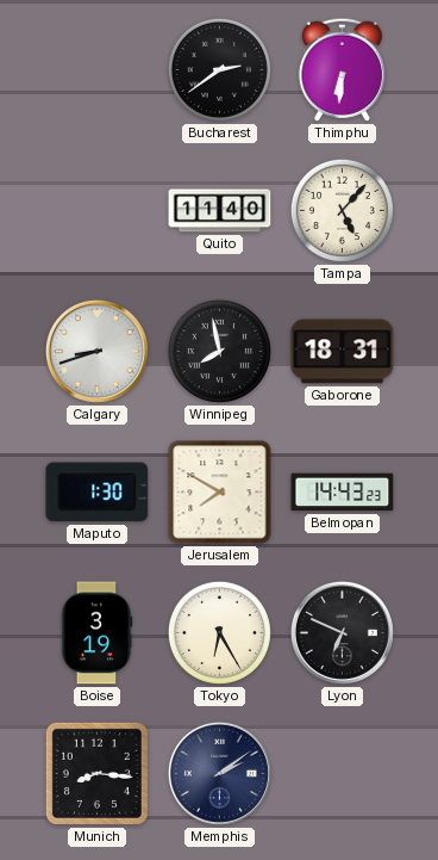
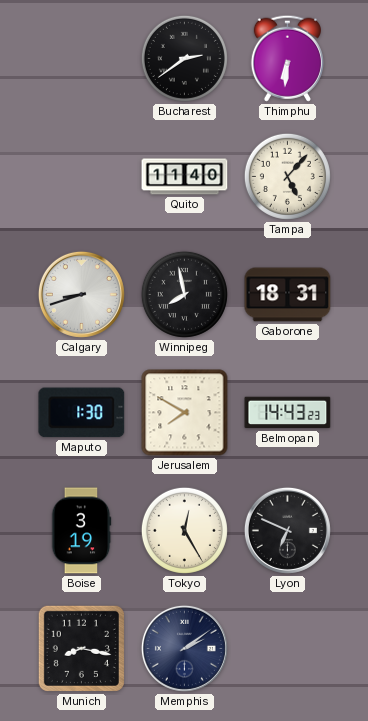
Tokyo: 6:25 -> 12:25
Munich: 8:16 -> 8:17
